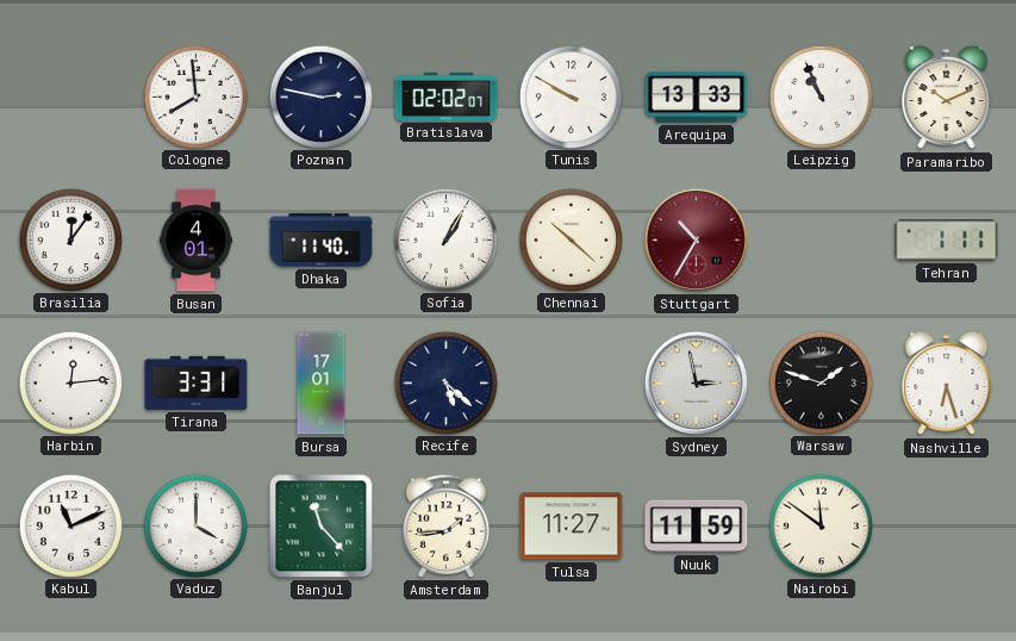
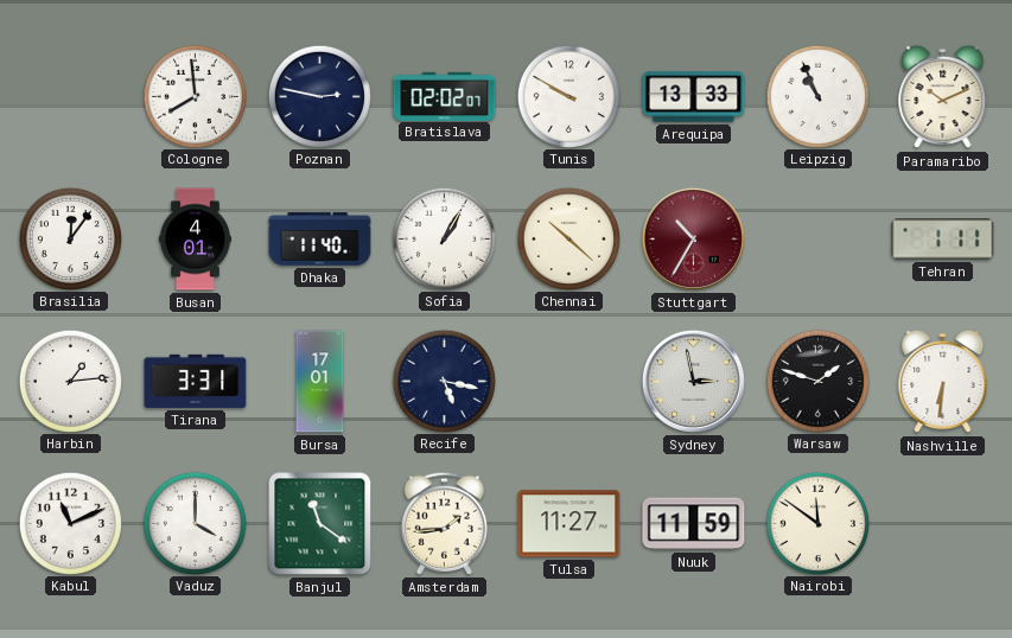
Harbin: 12:14 -> 1:14
Recife: 5:22 -> 5:17
Nashville: 6:27 -> 6:31
Banjul: 11:23 -> 11:21
